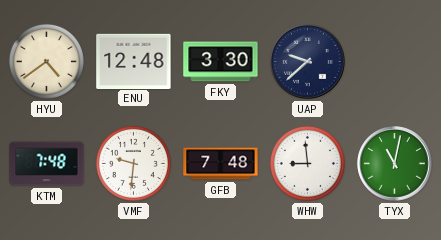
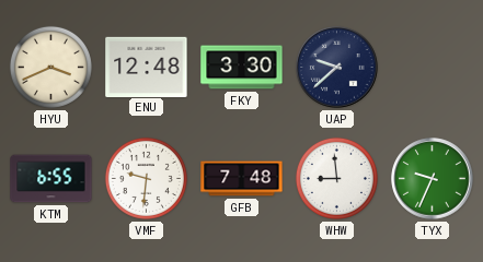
HYU: 4:39 -> 3:41
KTM: 7:48 -> 6:55
TYX: 11:02 -> 9:34
